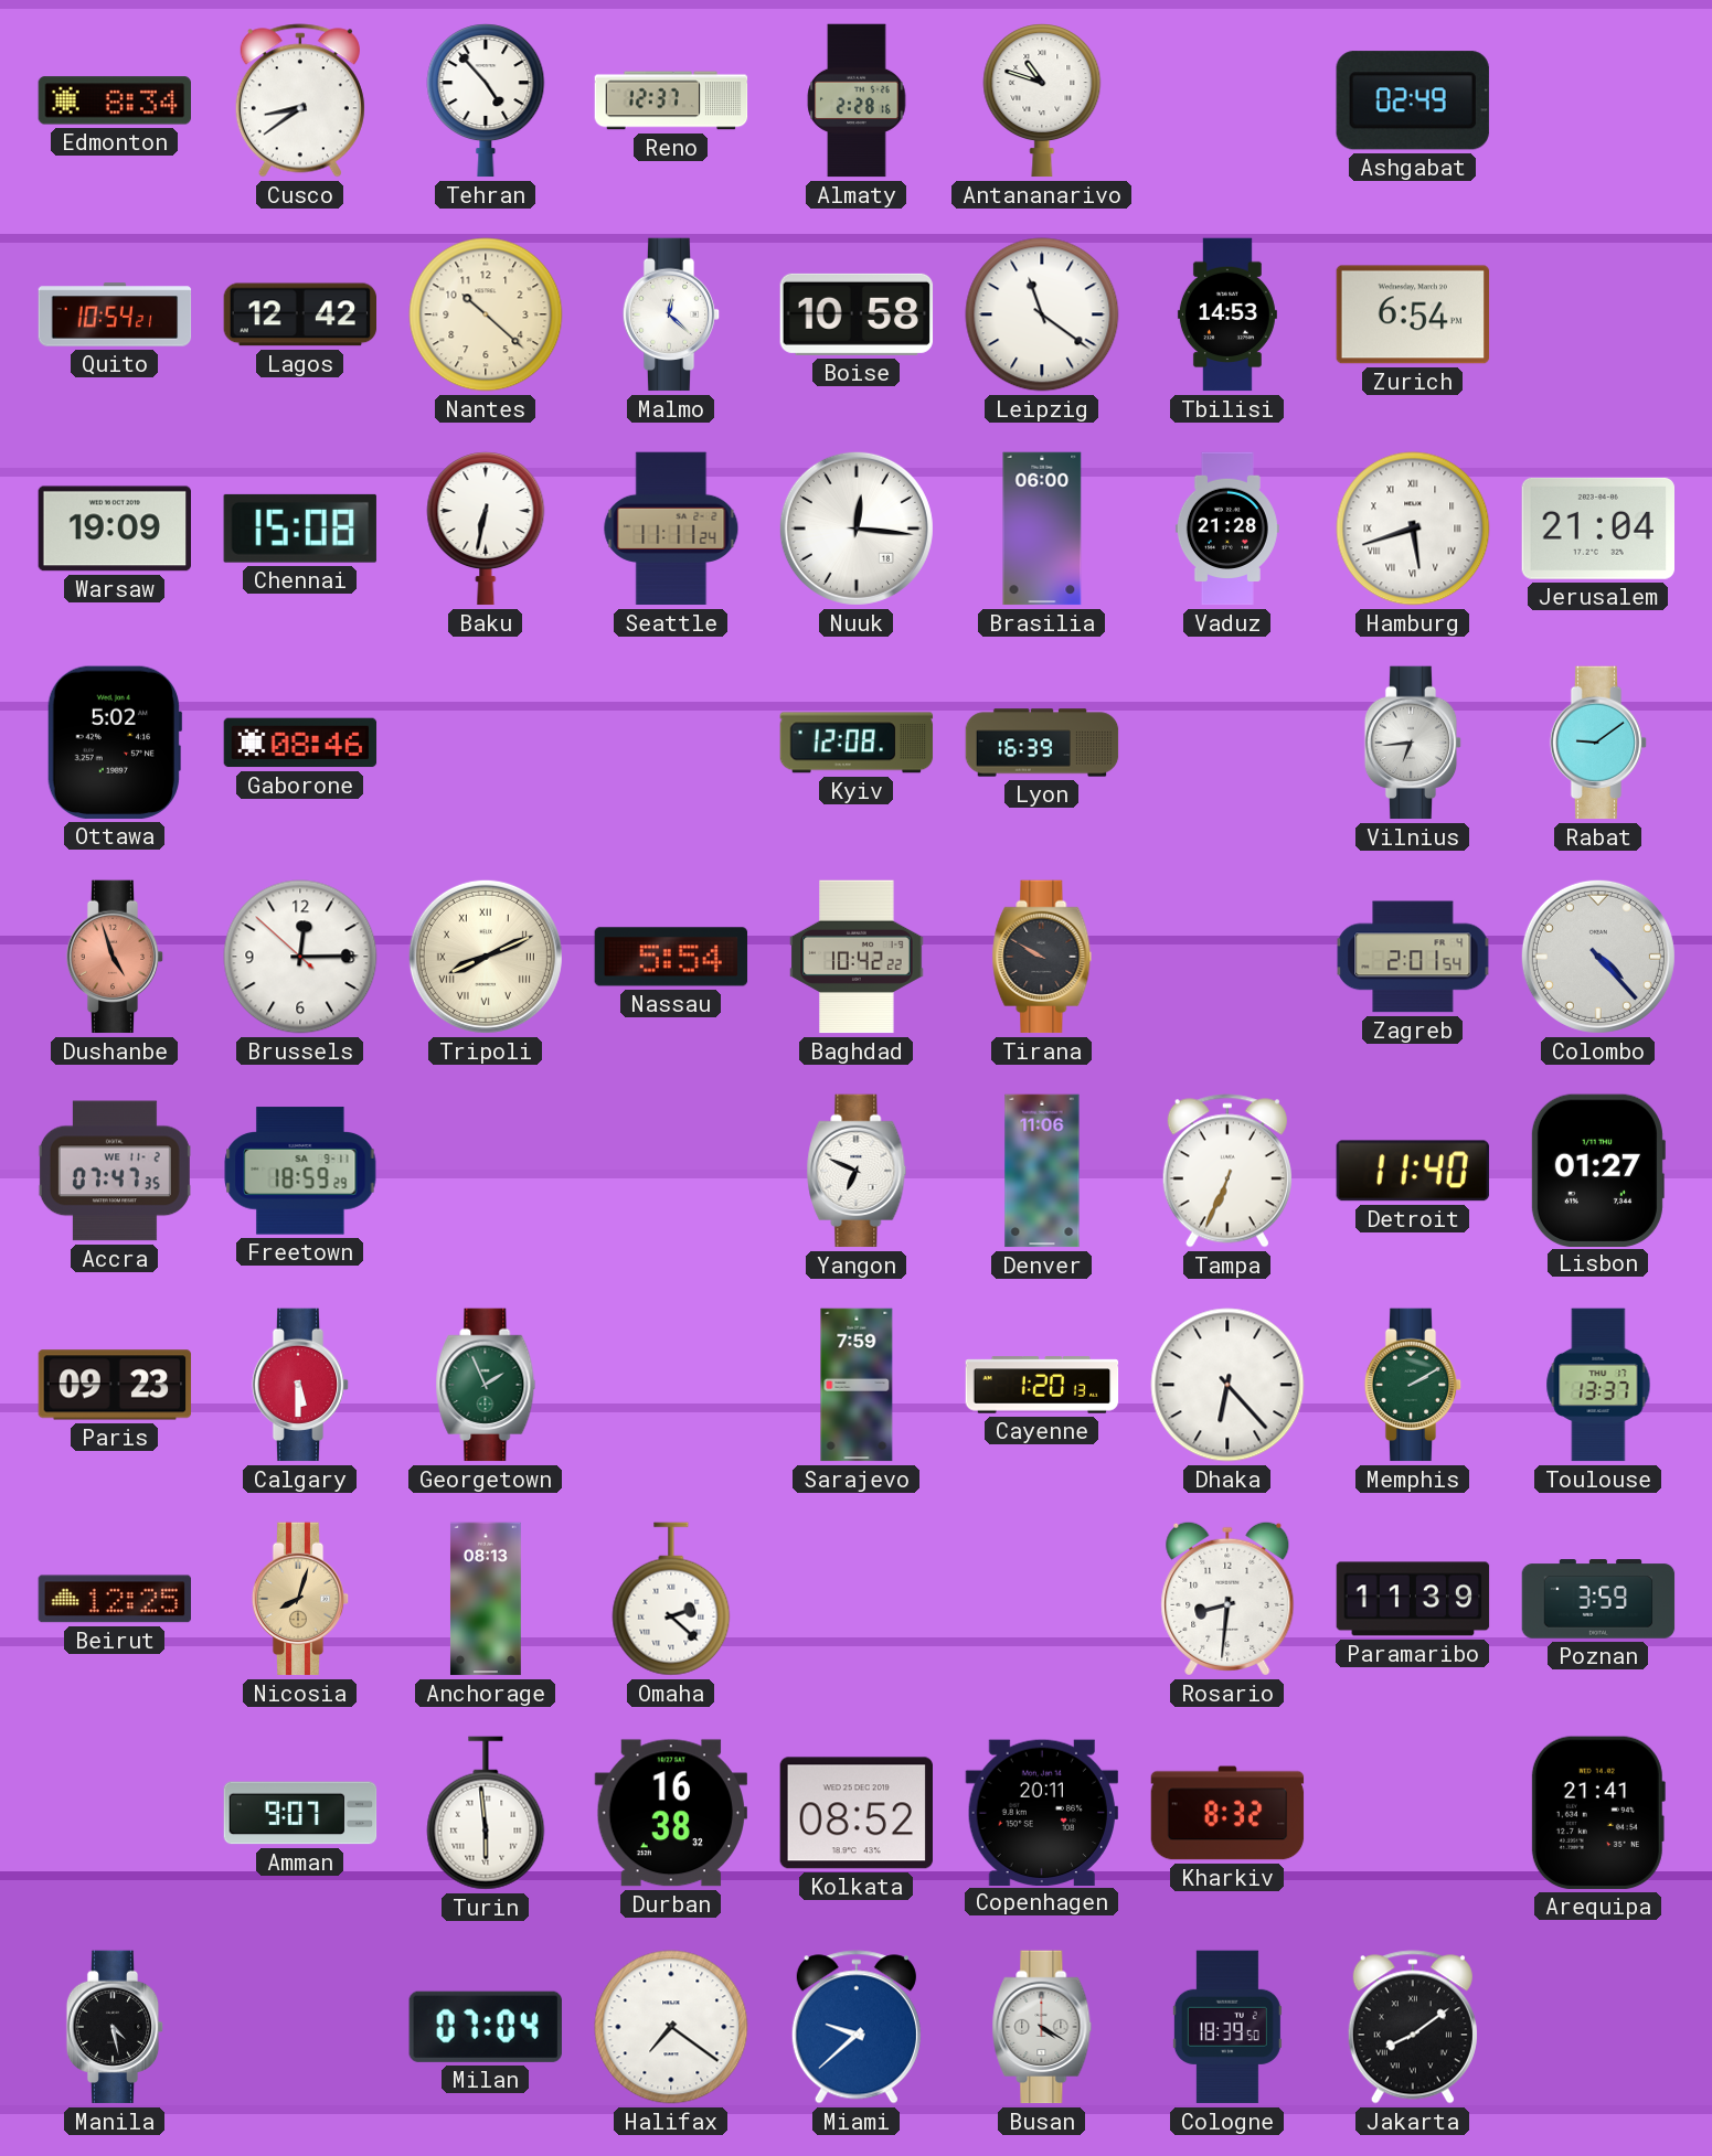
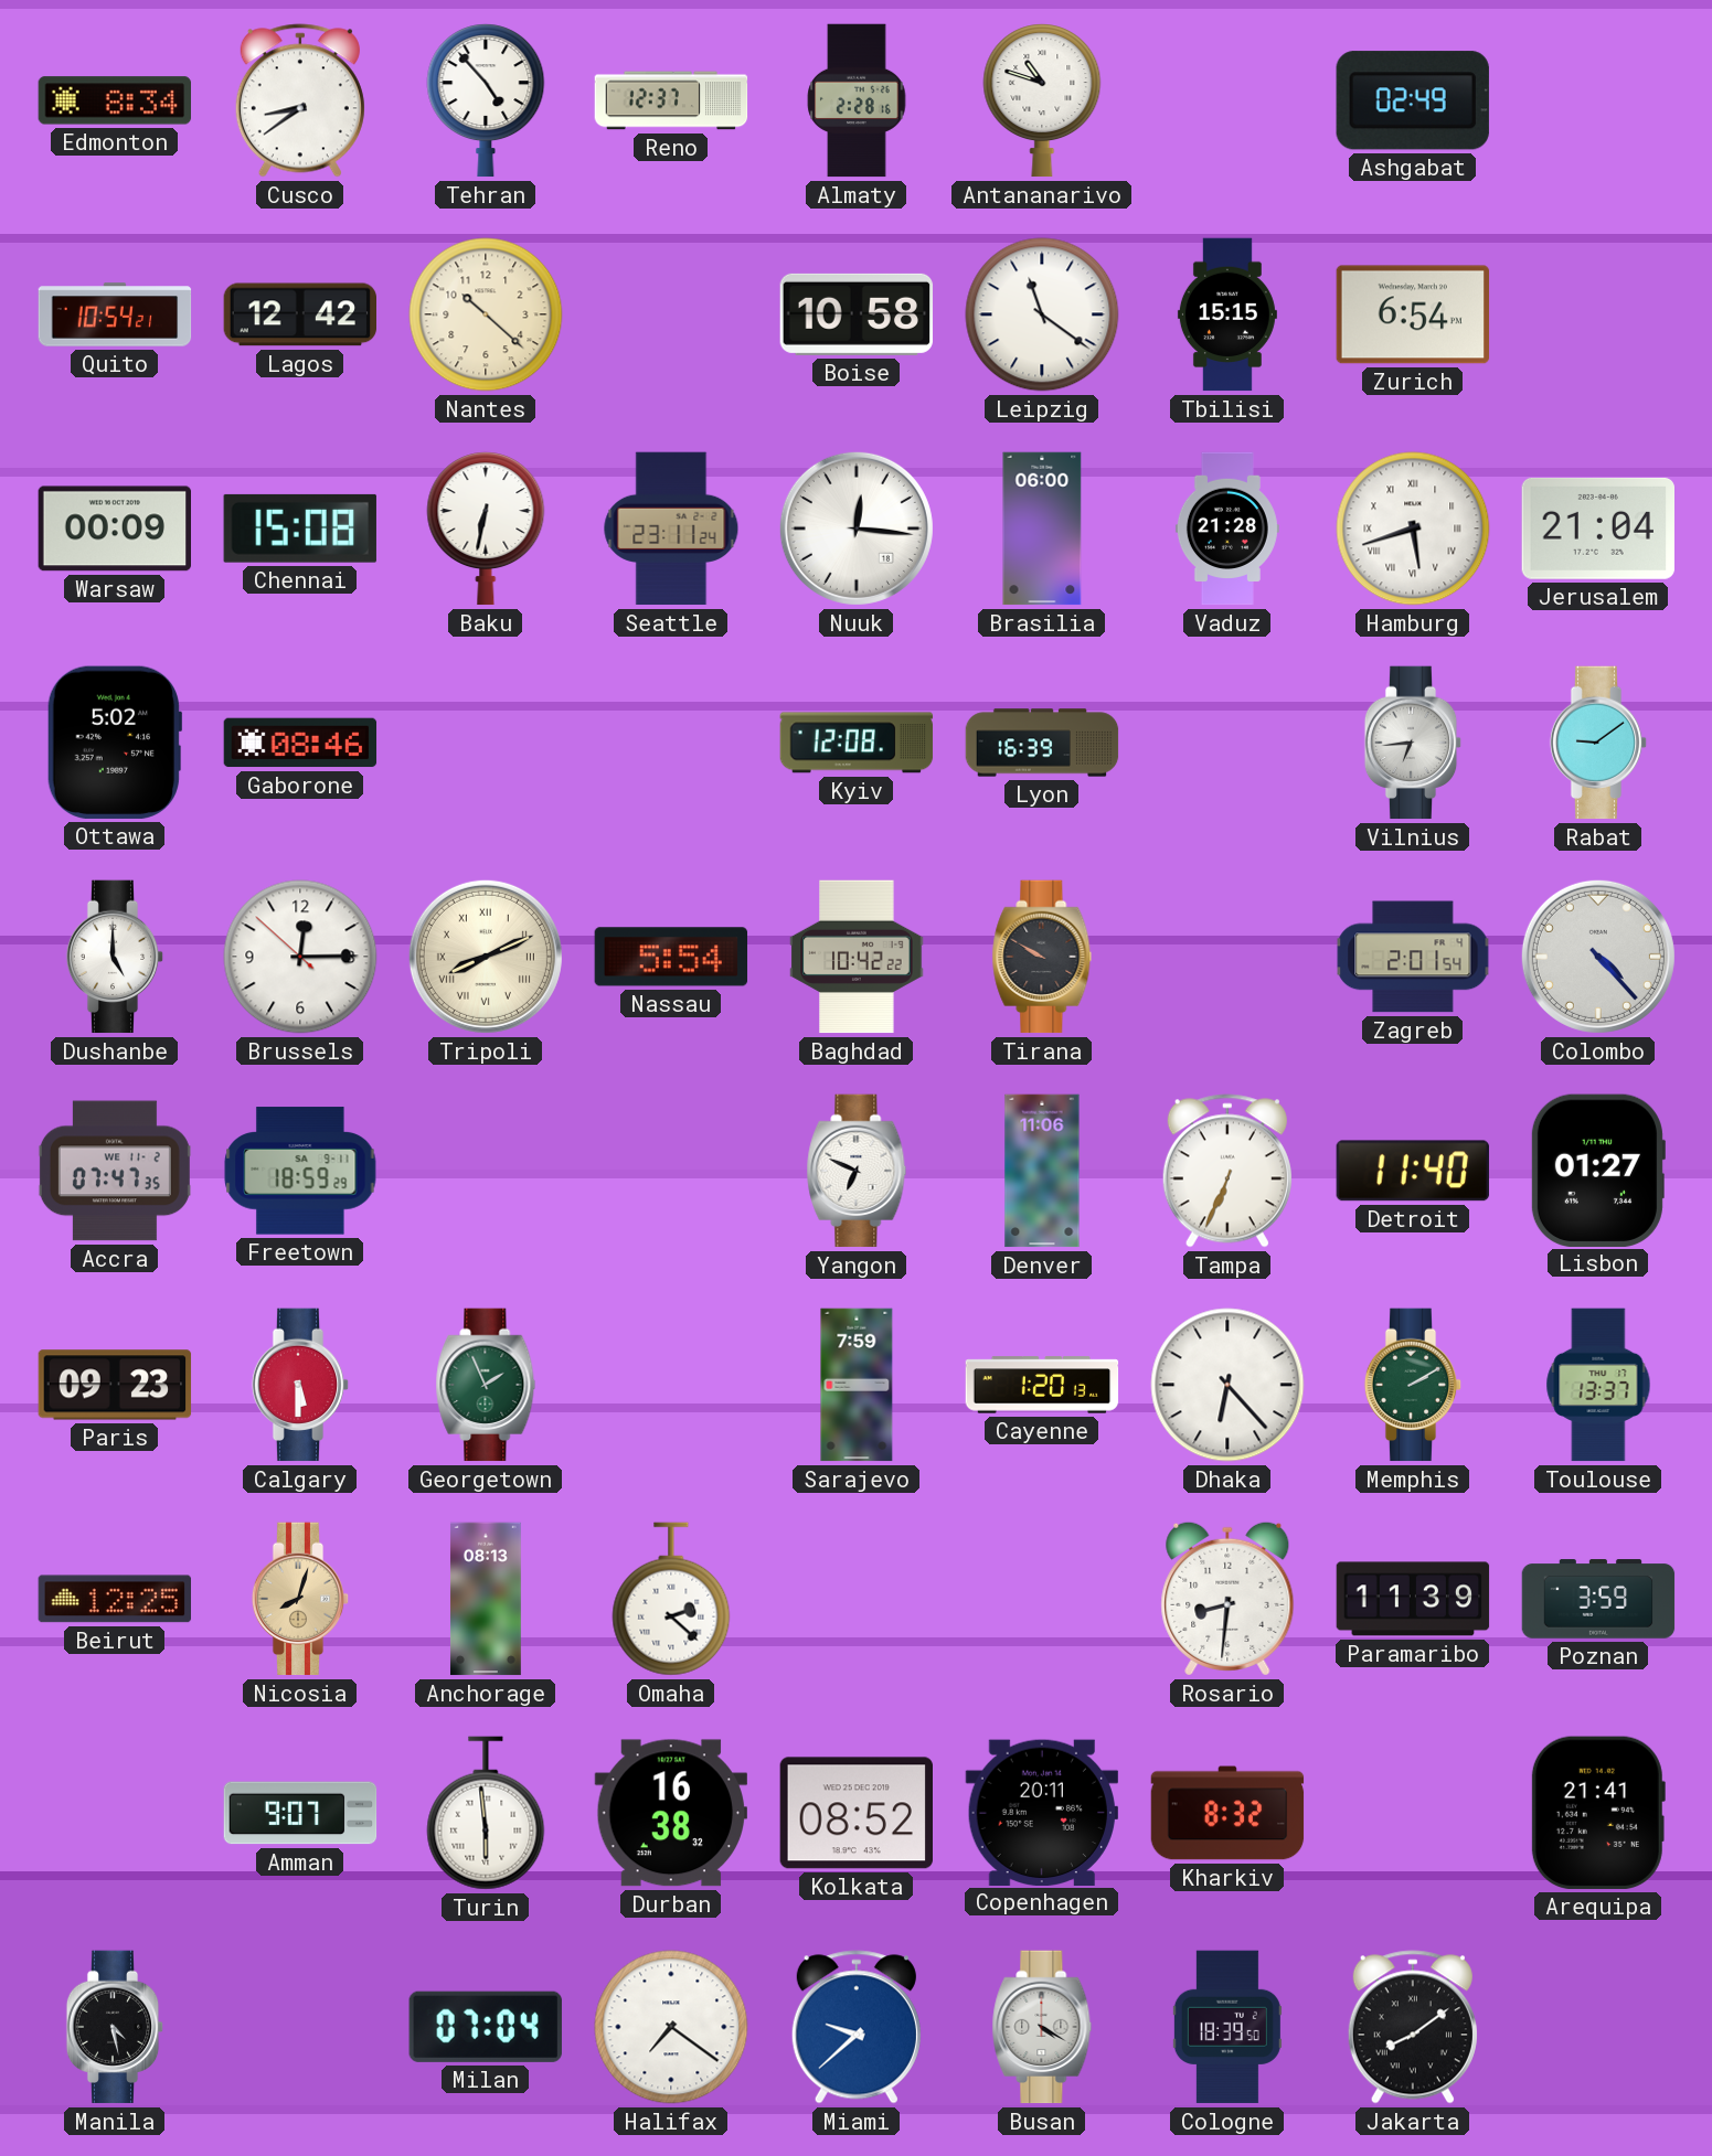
Malmo: 12:22 -> none
Tbilisi: 14:53 -> 15:15
Warsaw: 19:09 -> 00:09
Seattle: 11:11 -> 23:11
Dushanbe: 4:57 -> 5:00
Dushanbe dial: salmon -> white
